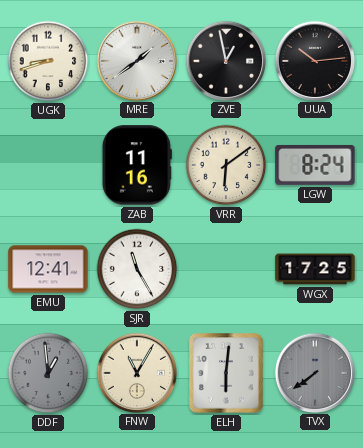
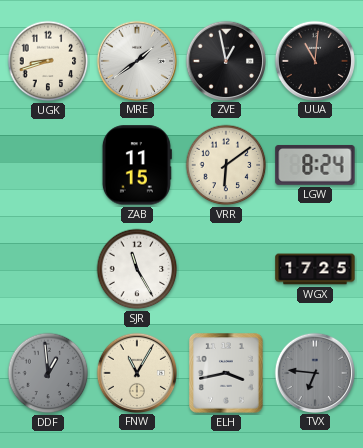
UUA: 10:14 -> 11:01
ZAB: 11:16 -> 11:15
EMU: 12:41 -> none
ELH: 6:01 -> 3:43
TVX: 7:39 -> 6:46
